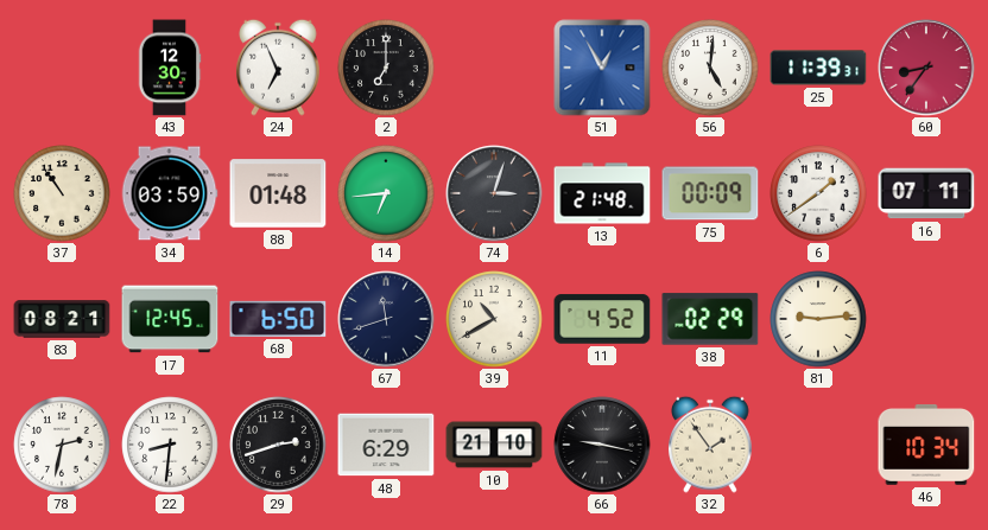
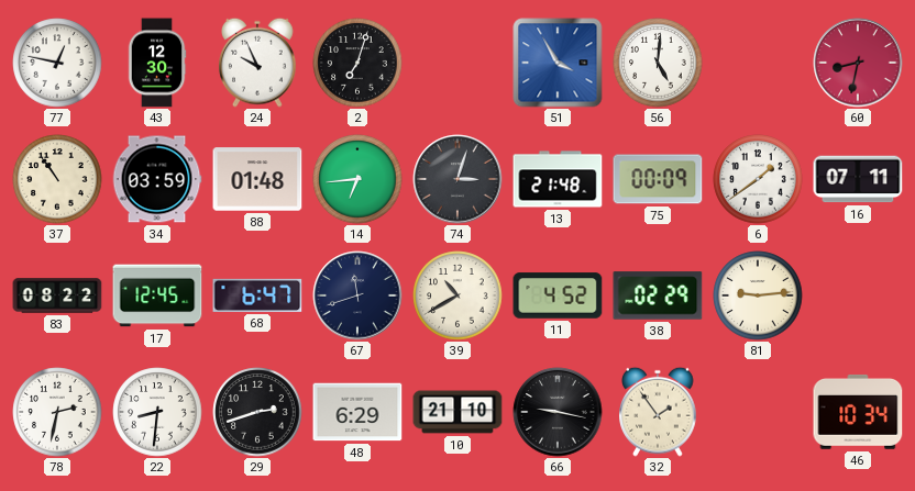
77: none -> 12:47
24: 6:56 -> 9:56
2: 7:00 -> 7:03
51: 12:55 -> 3:55
25: 11:39 -> none
60: 8:36 -> 8:32
83: 08:21 -> 08:22
68: 6:50 -> 6:47
